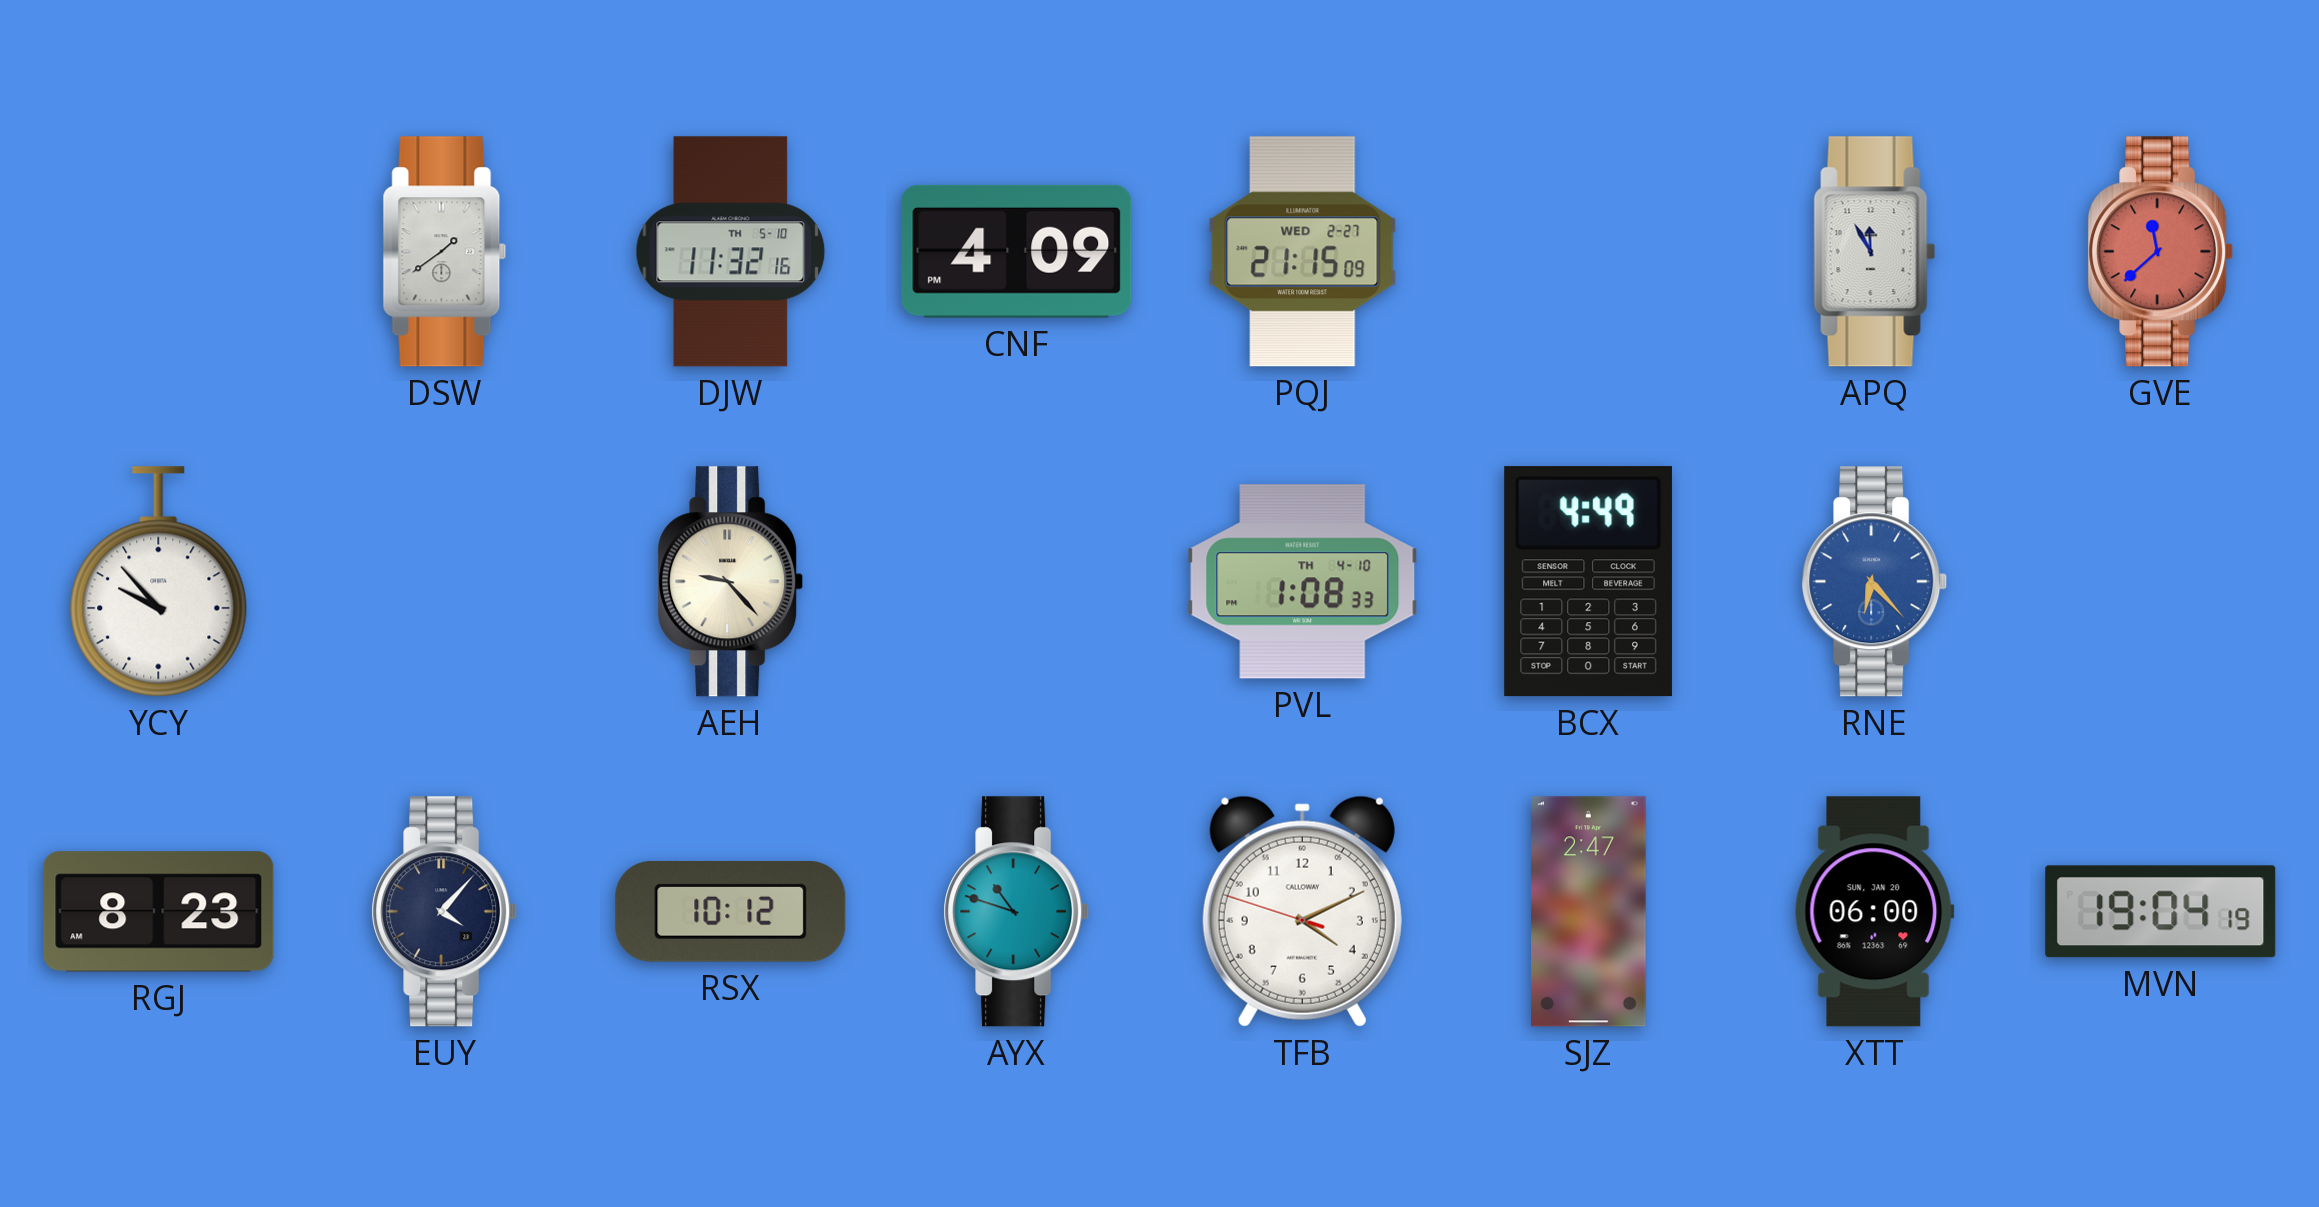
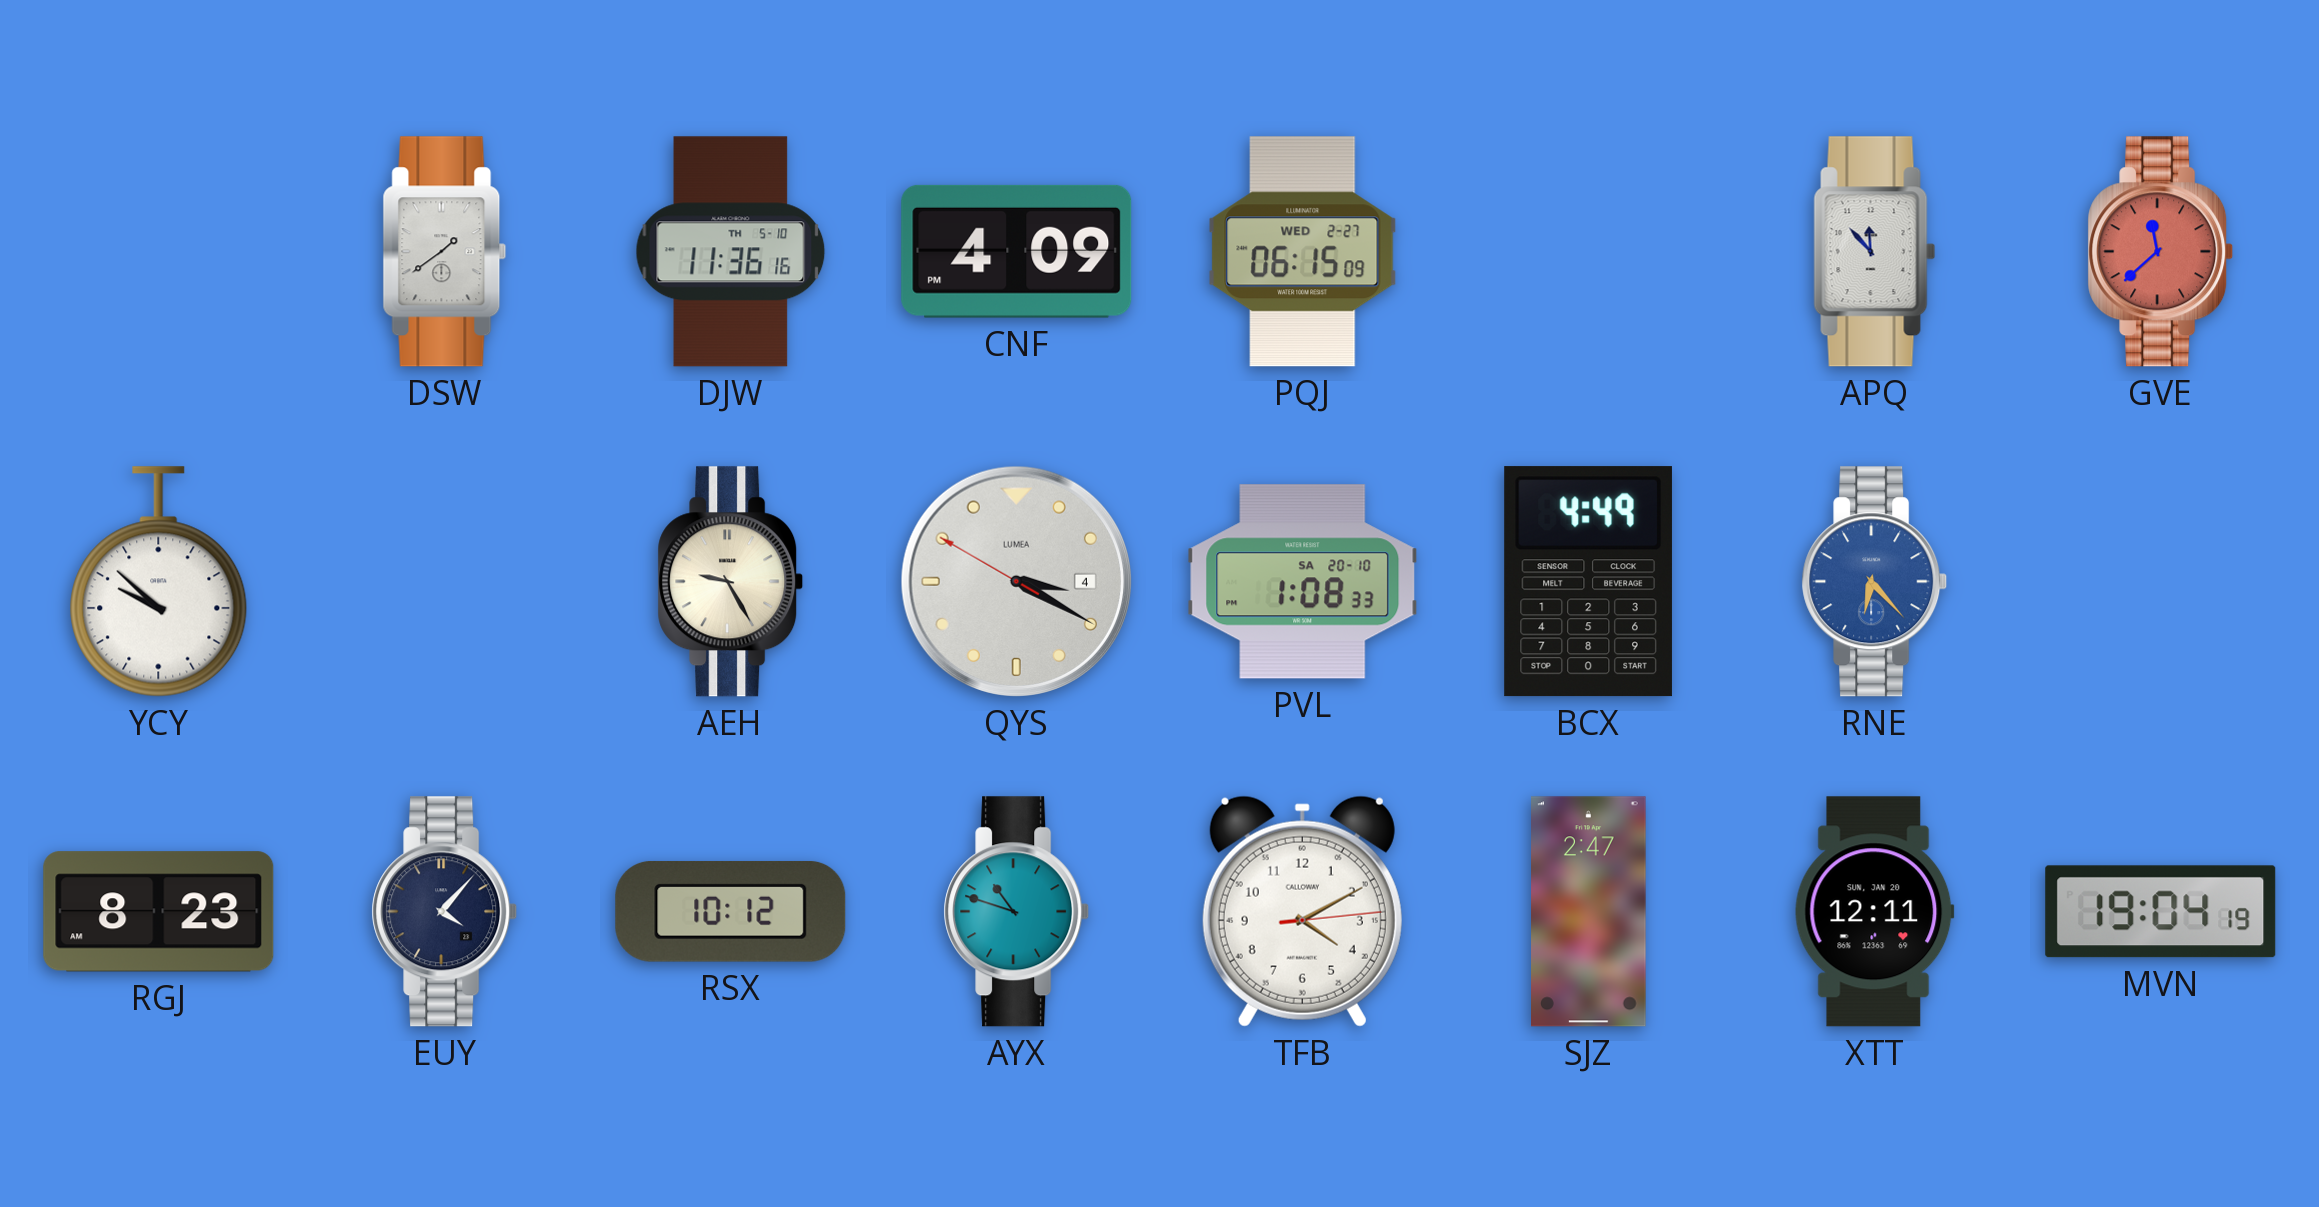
DJW: 11:32 -> 11:36
PQJ: 21:15 -> 06:15
APQ: 11:55 -> 11:53
YCY: 9:53 -> 9:52
AEH: 9:23 -> 9:25
QYS: none -> 3:19
PVL date: TH 4-10 -> SA 20-10
TFB: 4:10:48 -> 4:10:14
XTT: 06:00 -> 12:11
